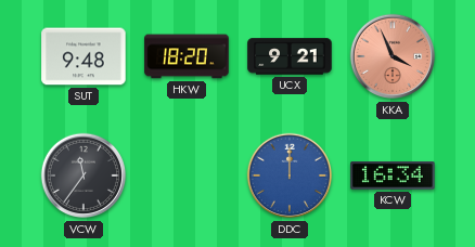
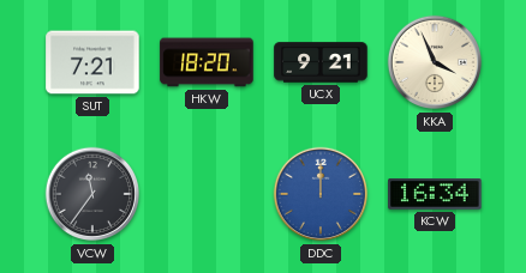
SUT: 9:48 -> 7:21
KKA dial: salmon -> cream
